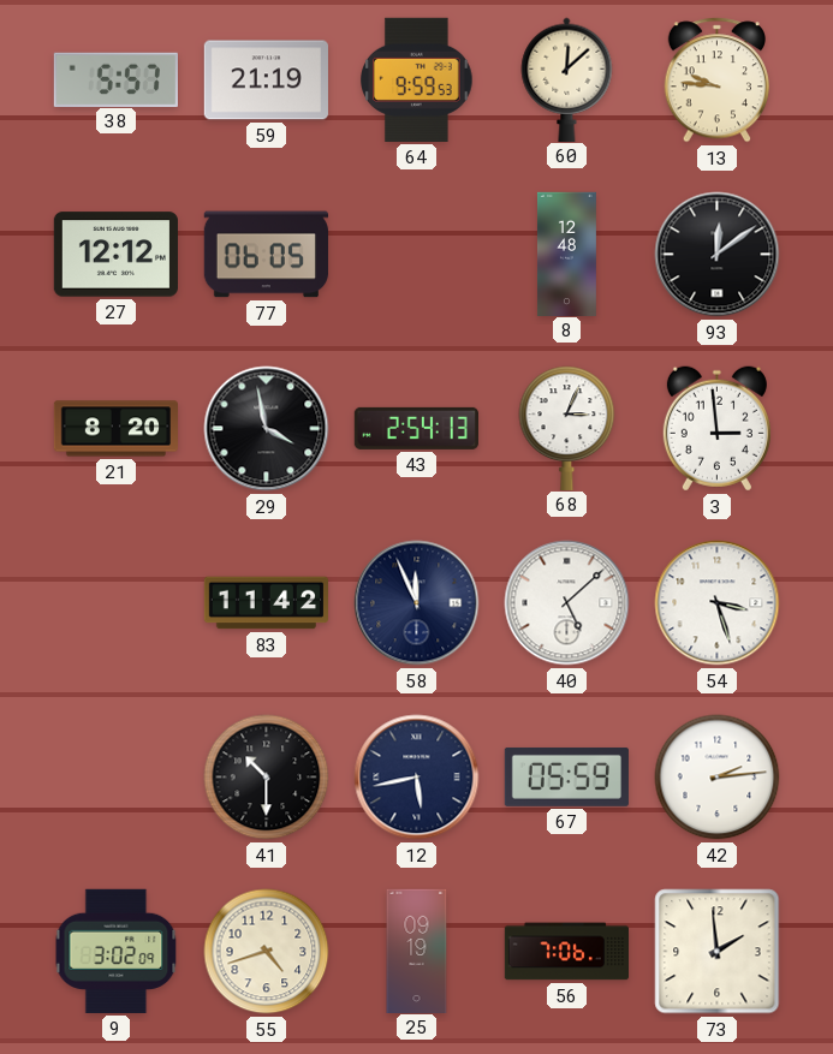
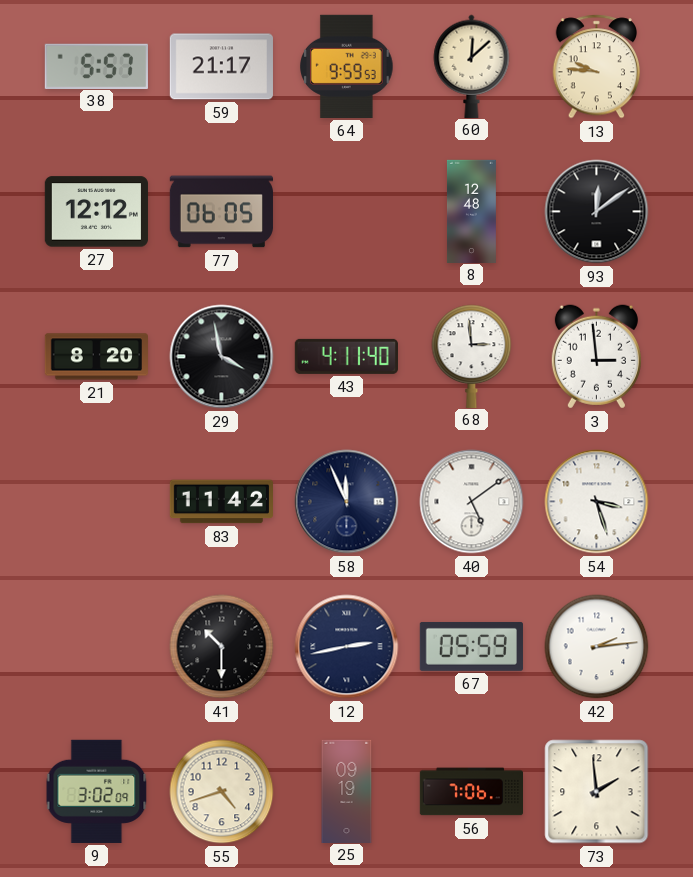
59: 21:19 -> 21:17
43: 2:54 -> 4:11
68: 3:04 -> 2:59
40: 5:08 -> 5:09
12: 5:43 -> 2:43
